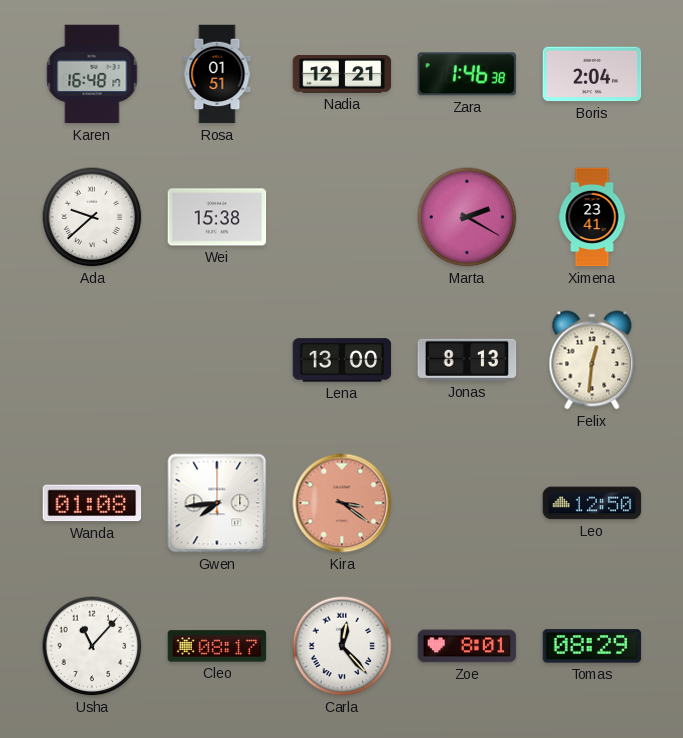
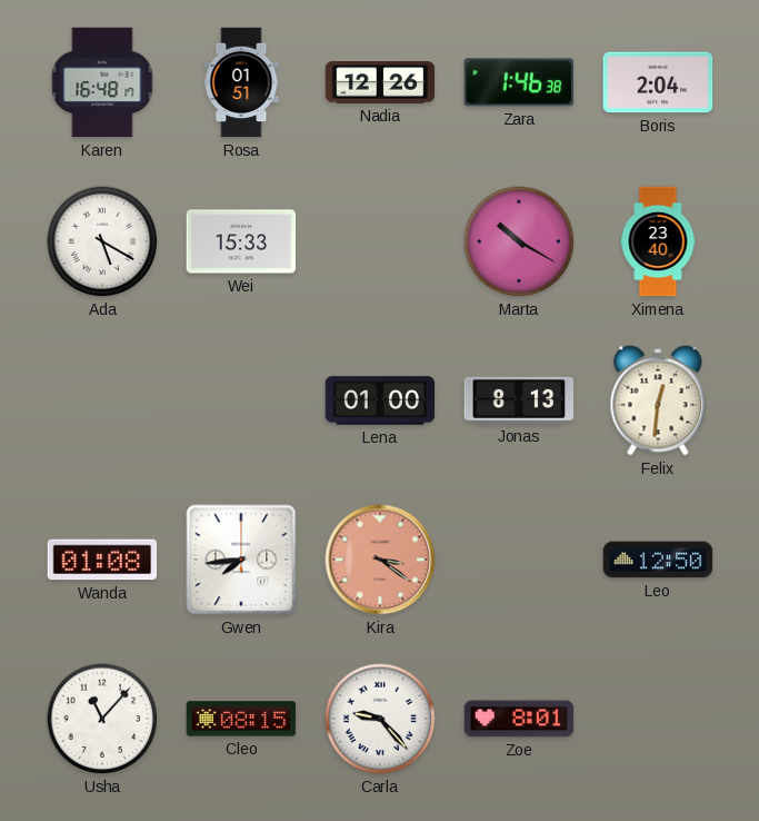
Nadia: 12:21 -> 12:26
Ada: 9:38 -> 5:20
Wei: 15:38 -> 15:33
Marta: 2:20 -> 10:20
Ximena: 23:41 -> 23:40
Lena: 13:00 -> 01:00
Cleo: 08:17 -> 08:15
Carla: 12:23 -> 9:23
Tomas: 08:29 -> none
